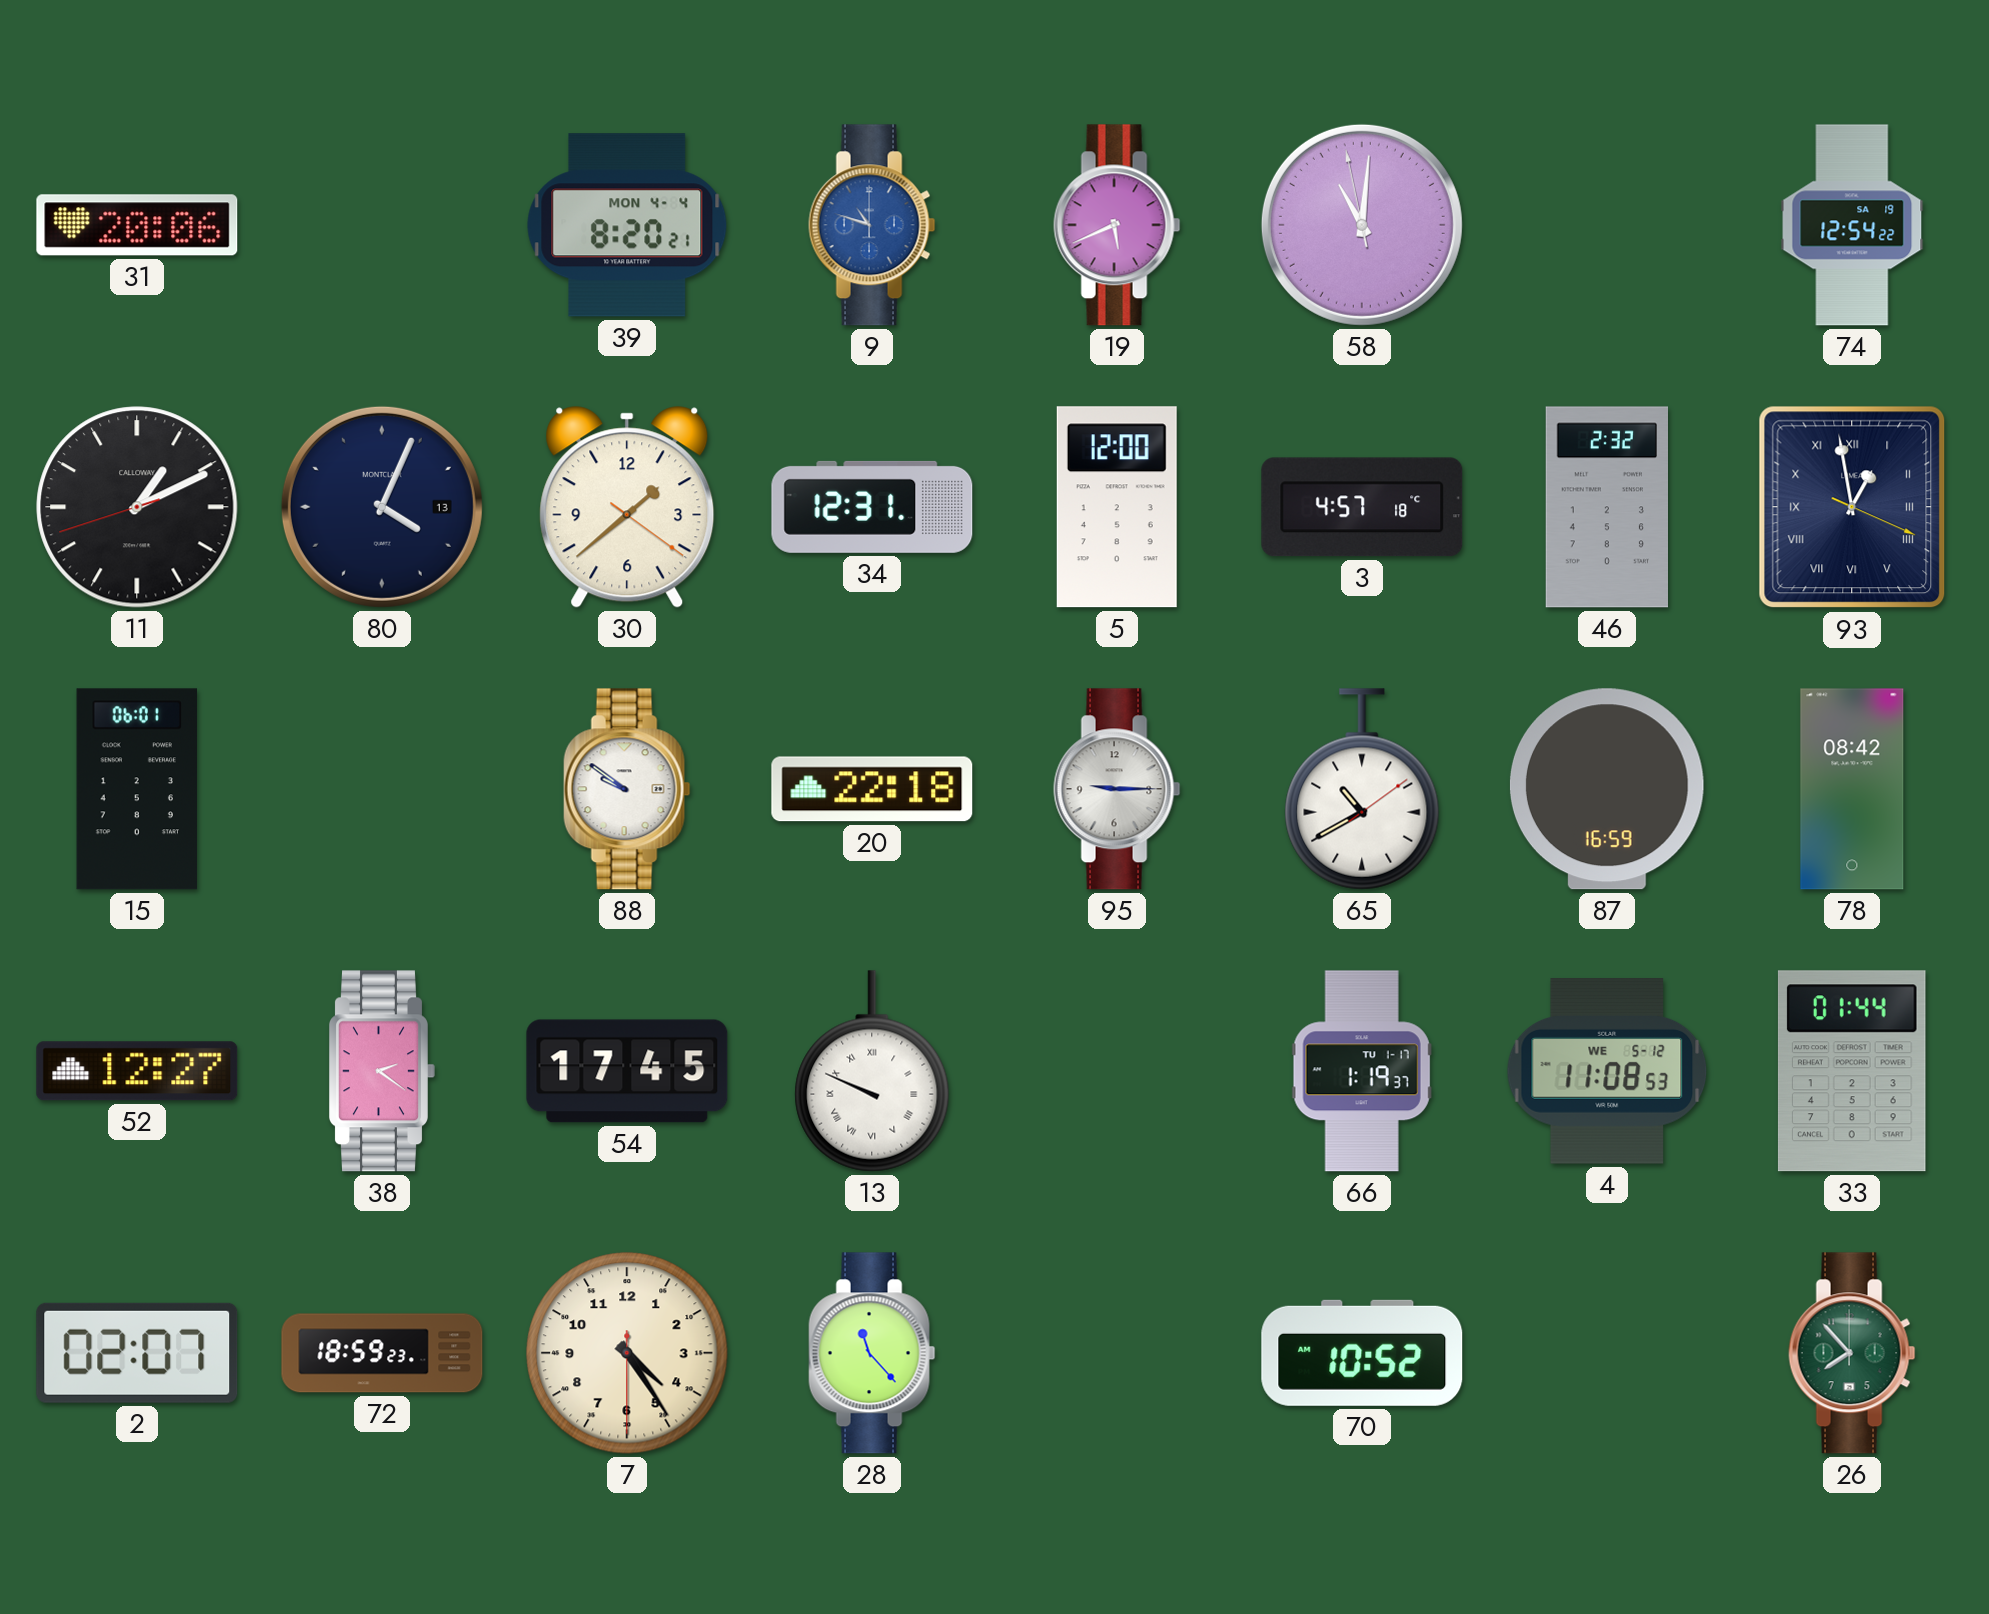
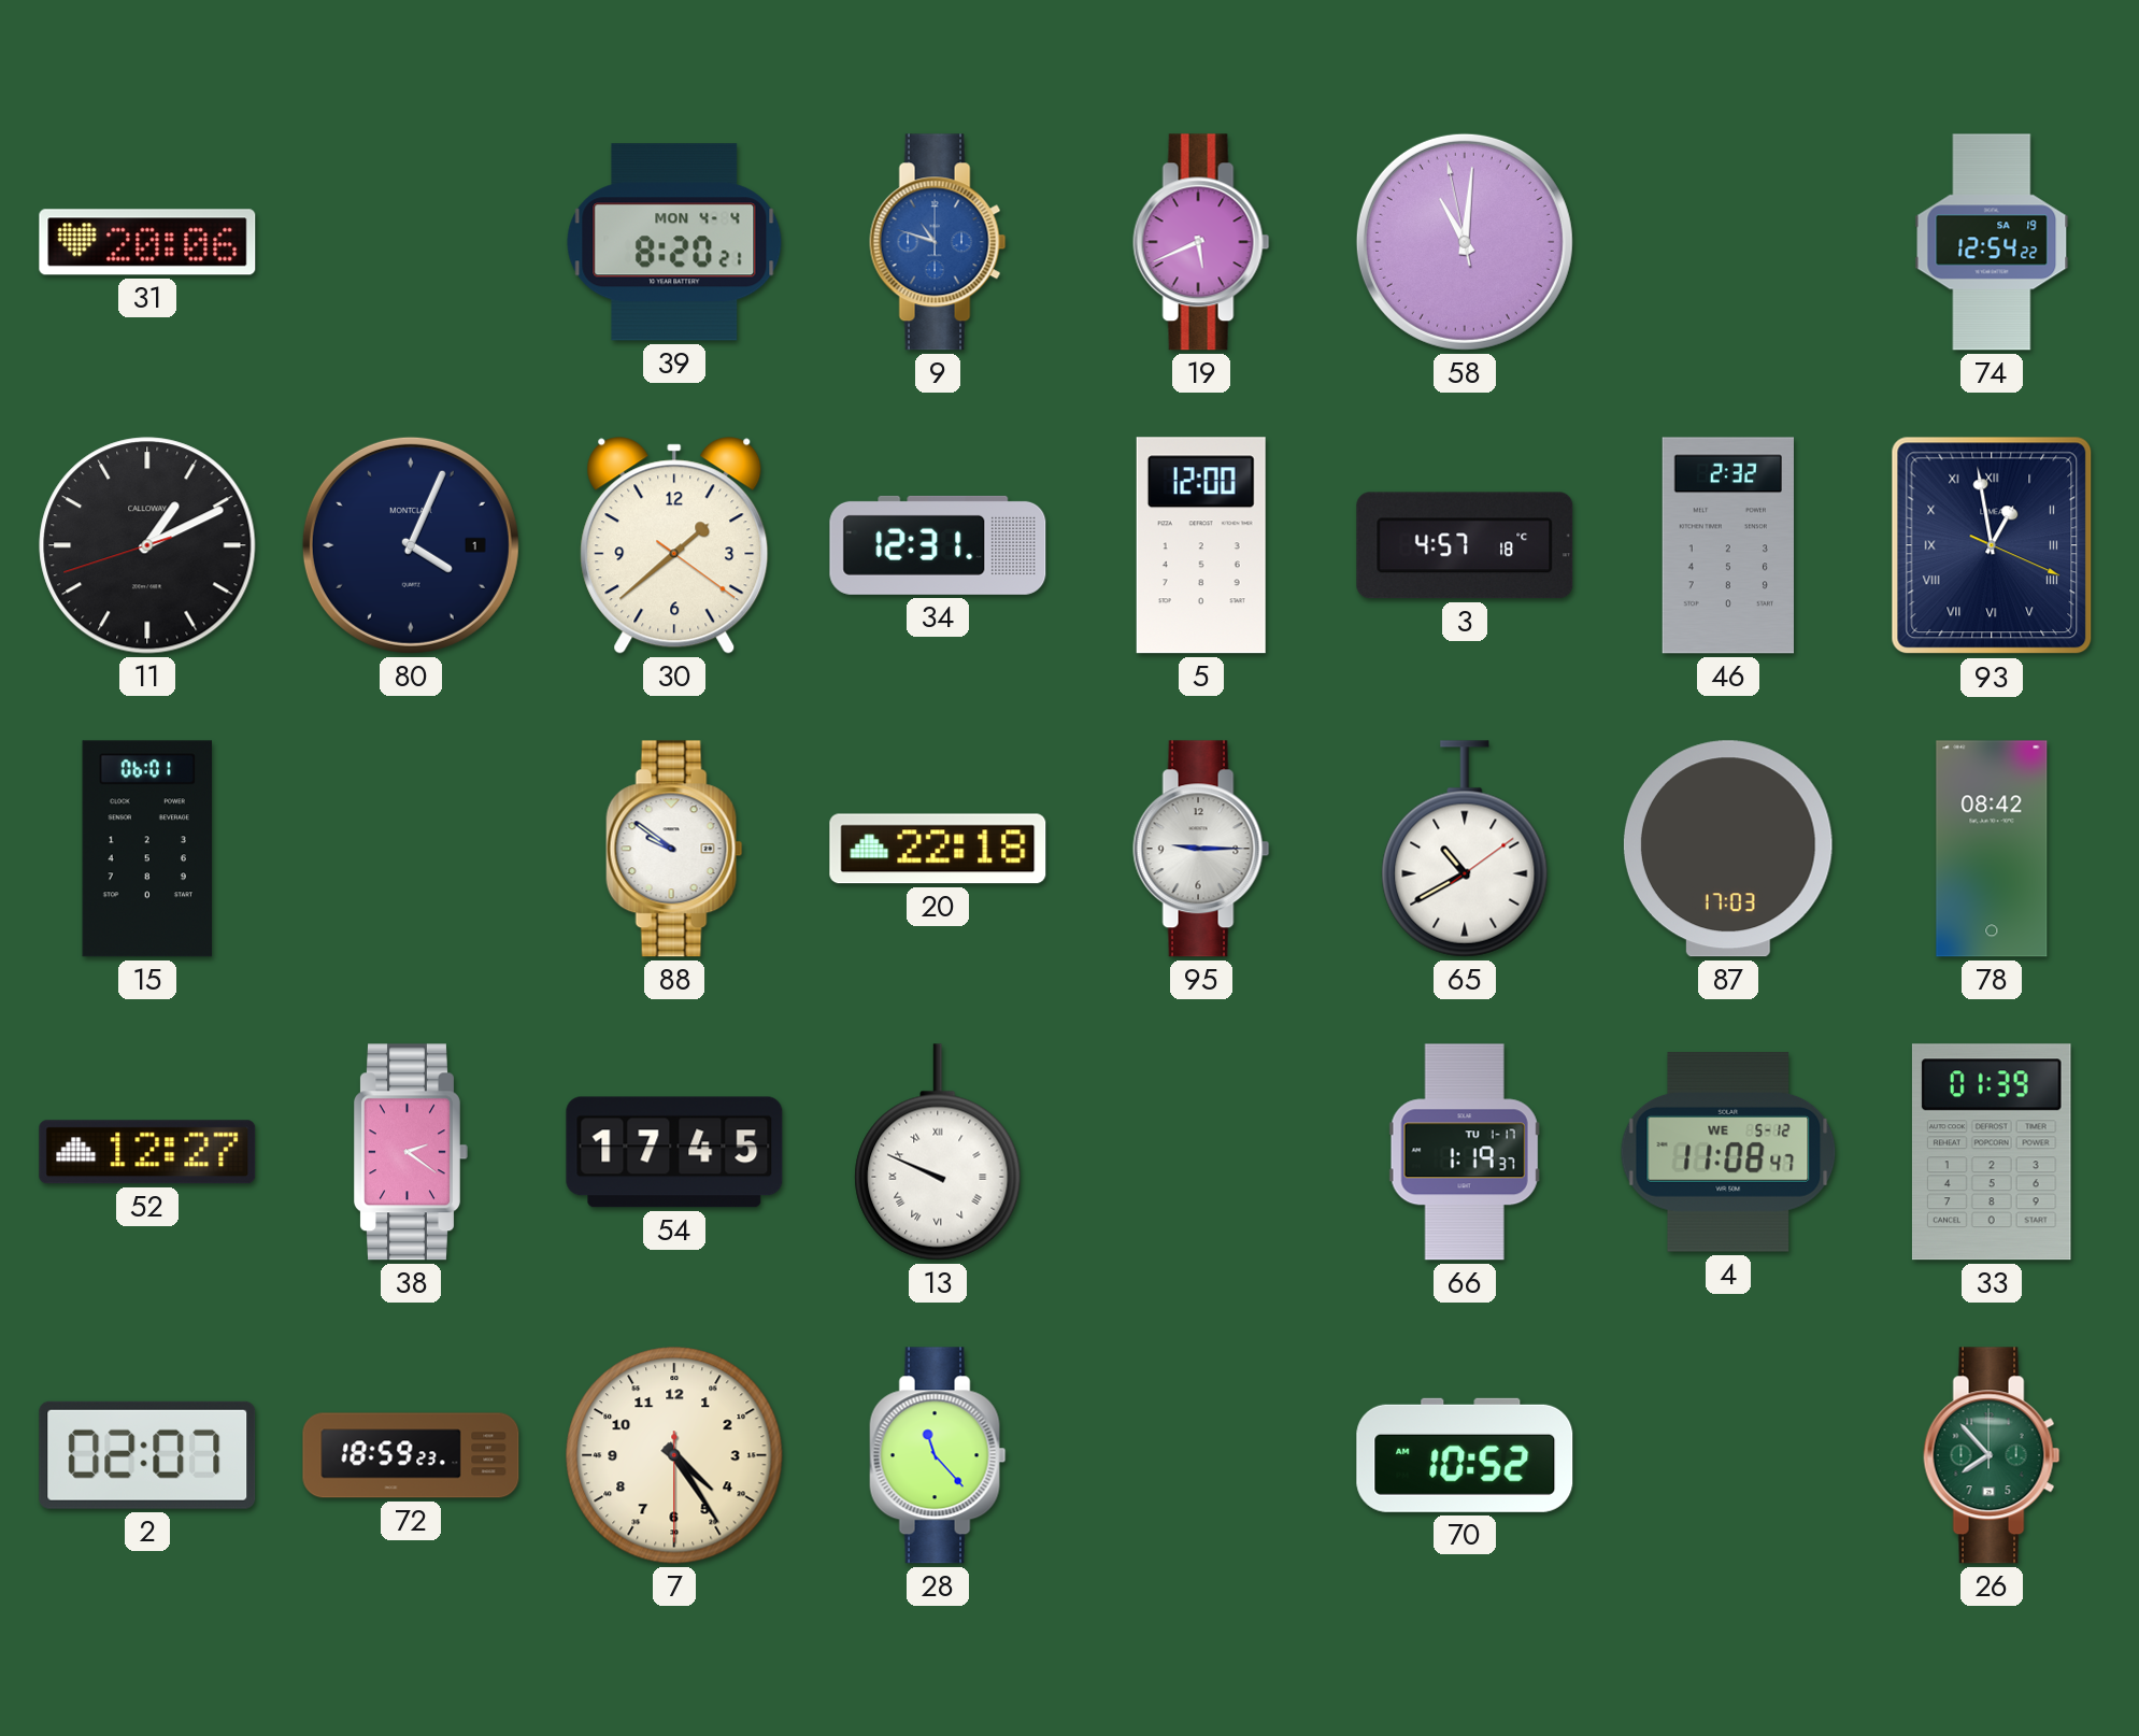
80 date: 13 -> 1
87: 16:59 -> 17:03
4: 11:08:53 -> 11:08:47
33: 01:44 -> 01:39
